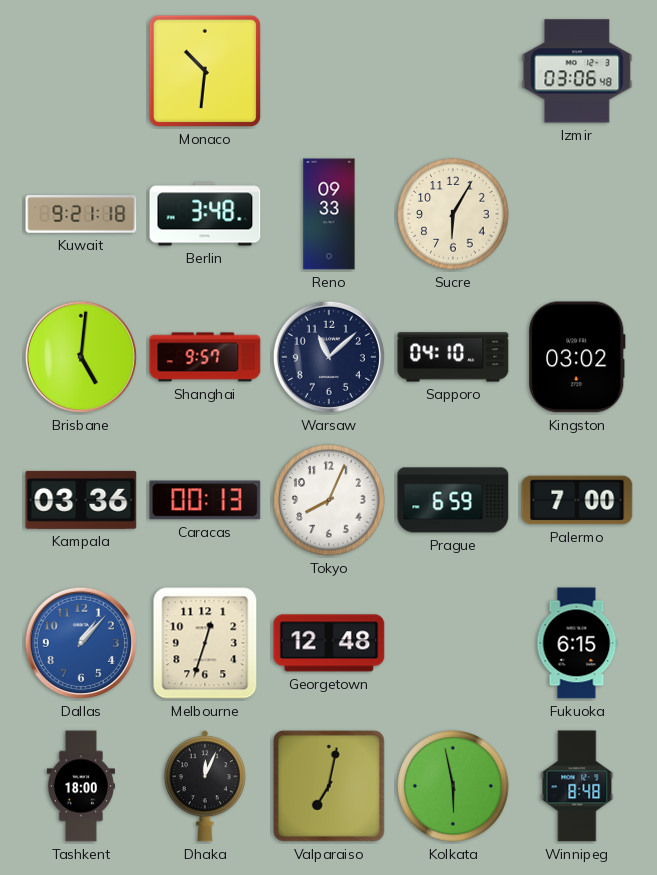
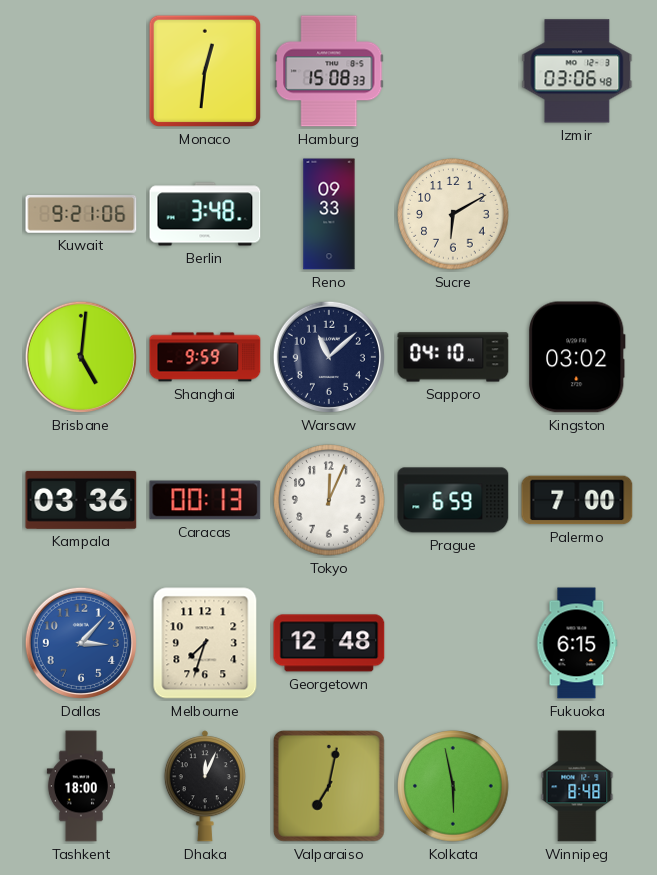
Monaco: 10:31 -> 12:31
Hamburg: none -> 15:08
Kuwait: 9:21:18 -> 9:21:06
Sucre: 6:05 -> 6:10
Shanghai: 9:57 -> 9:59
Tokyo: 8:04 -> 12:04
Dallas: 1:07 -> 3:07
Melbourne: 12:33 -> 7:33
